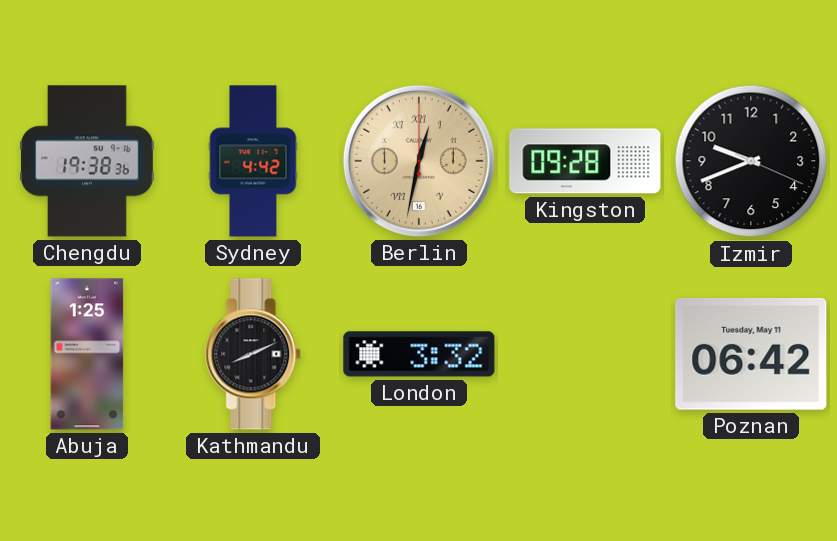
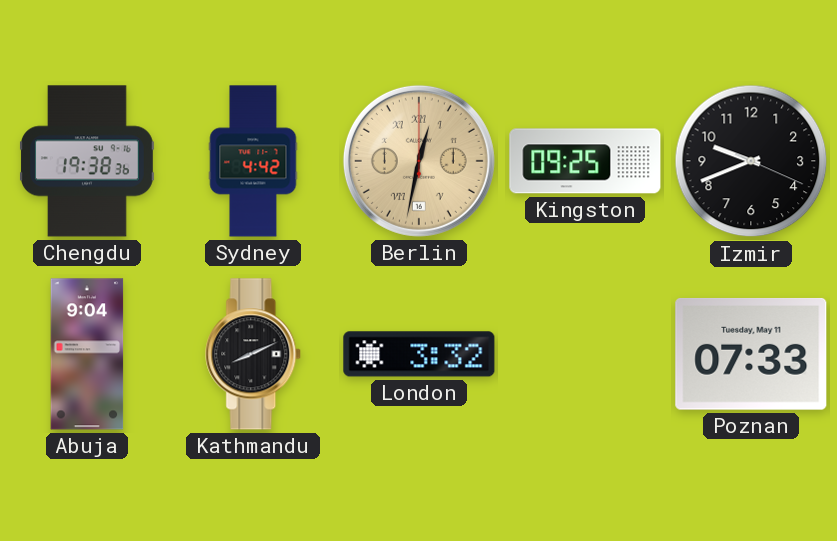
Kingston: 09:28 -> 09:25
Abuja: 1:25 -> 9:04
Poznan: 06:42 -> 07:33
